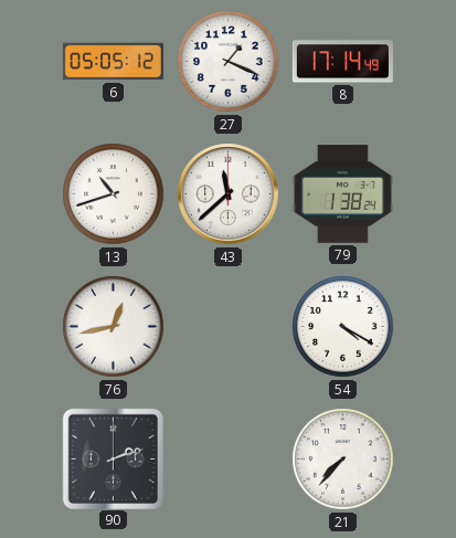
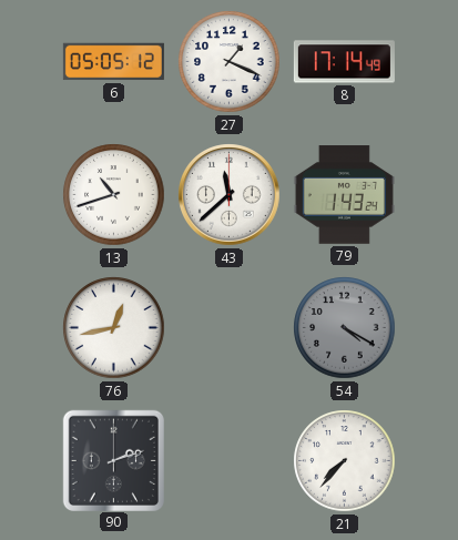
79: 1:38 -> 1:43
54 dial: white -> grey
